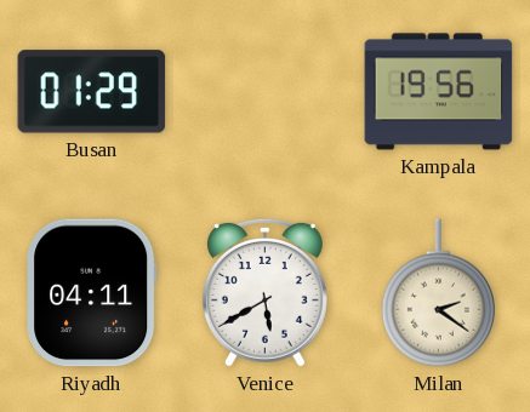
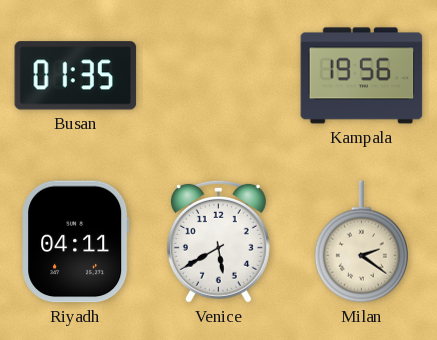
Busan: 01:29 -> 01:35
